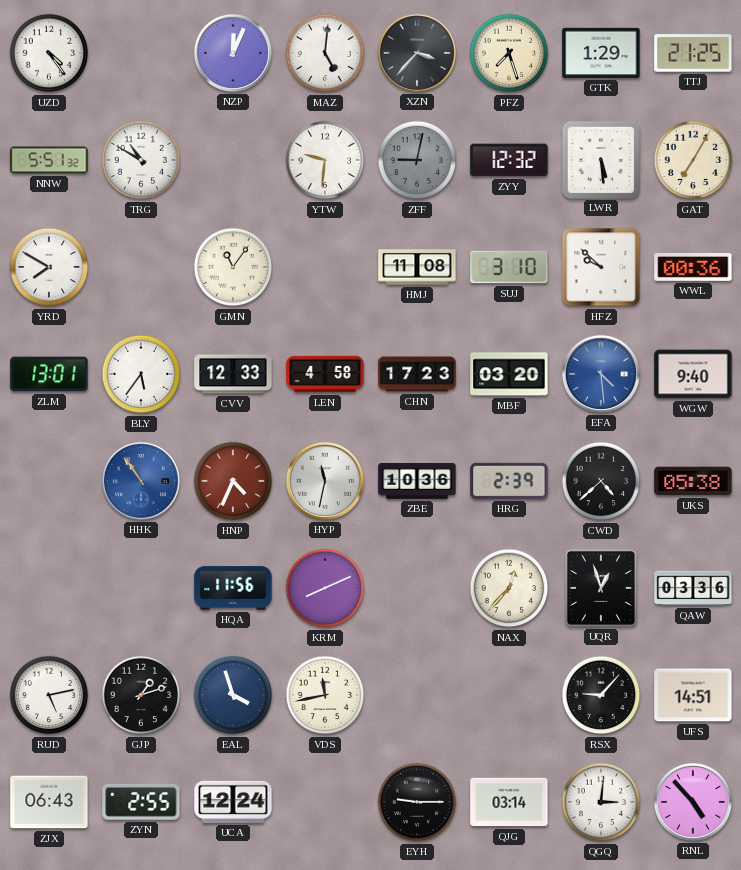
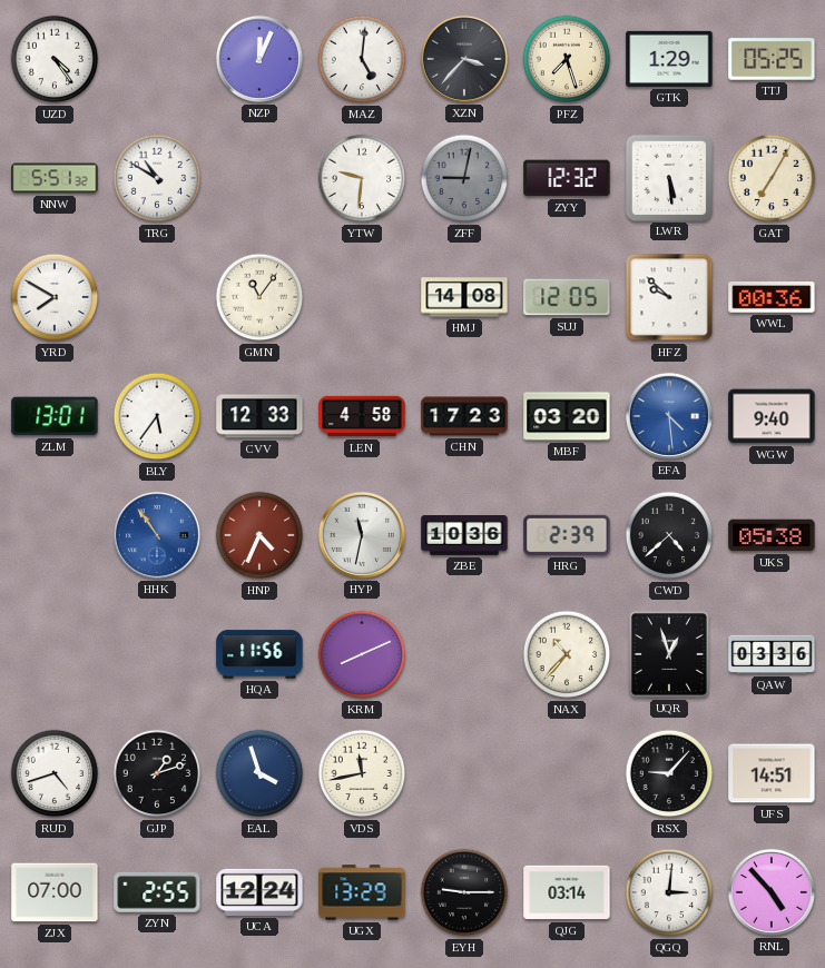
TTJ: 21:25 -> 05:25
HMJ: 11:08 -> 14:08
SUJ: 3:10 -> 12:05
NAX: 12:37 -> 10:37
RUD: 5:13 -> 4:42
ZJX: 06:43 -> 07:00
UGX: none -> 13:29
